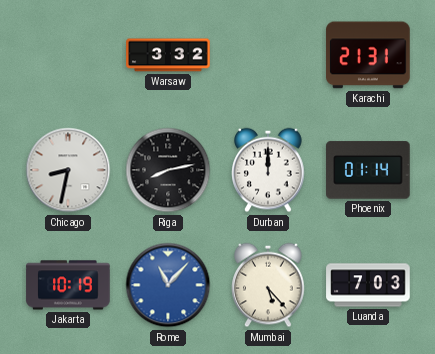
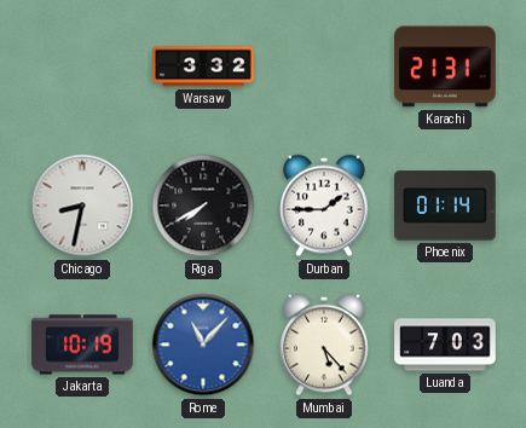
Riga: 8:13 -> 7:40
Durban: 12:00 -> 1:45
